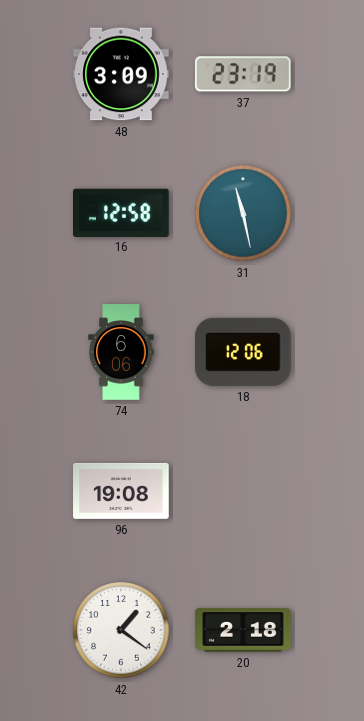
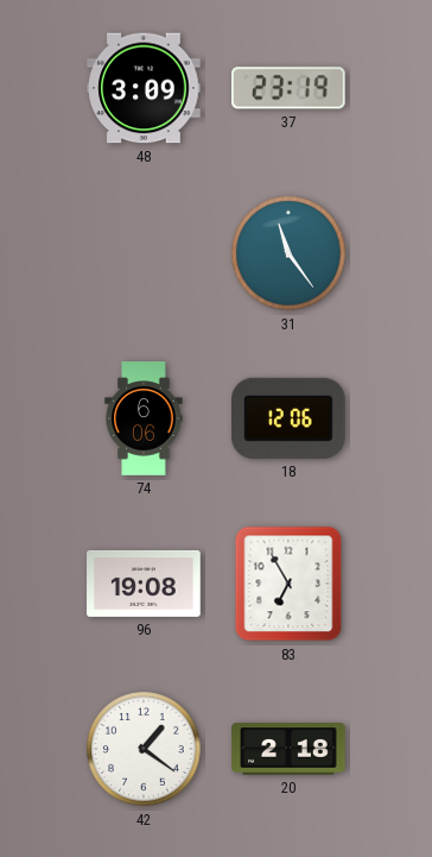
16: 12:58 -> none
31: 11:28 -> 11:24
83: none -> 6:55
